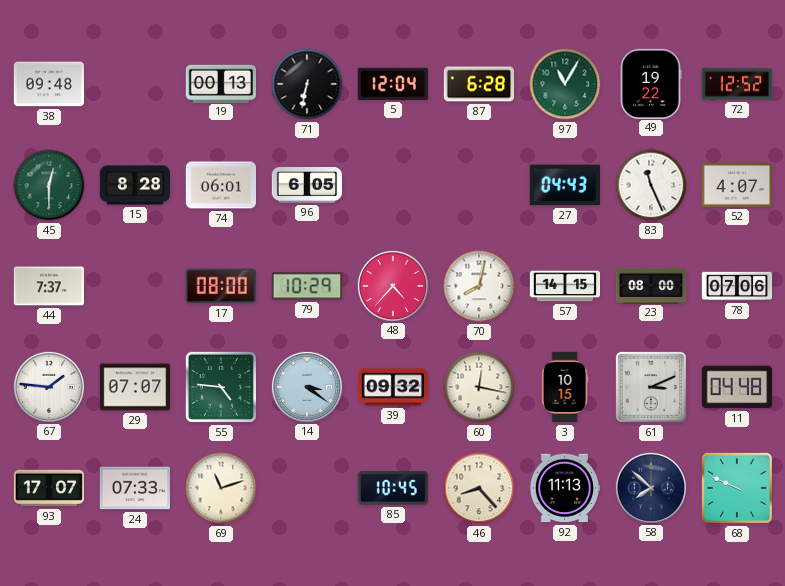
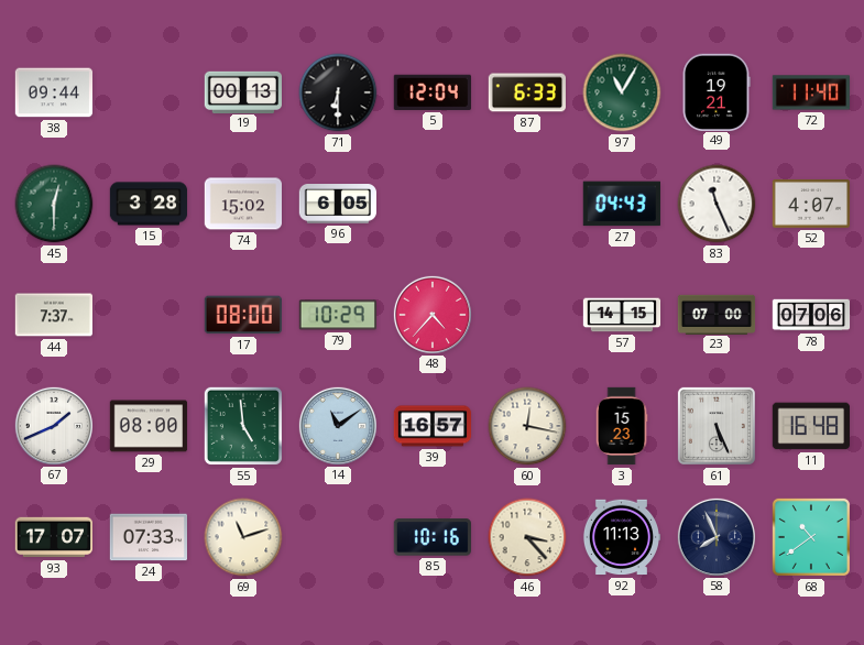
38: 09:48 -> 09:44
71: 6:32 -> 6:30
87: 6:28 -> 6:33
49: 19:22 -> 19:21
72: 12:52 -> 11:40
15: 8:28 -> 3:28
74: 06:01 -> 15:02
70: 8:02 -> none
23: 08:00 -> 07:00
67: 1:46 -> 1:41
29: 07:07 -> 08:00
55: 4:46 -> 4:59
14: 3:21 -> 11:09
39: 09:32 -> 16:57
3: 10:15 -> 15:23
61: 3:11 -> 5:26
11: 04:48 -> 16:48
85: 10:45 -> 10:16
46: 8:23 -> 3:23
58: 7:52 -> 7:56
68: 9:49 -> 10:39
